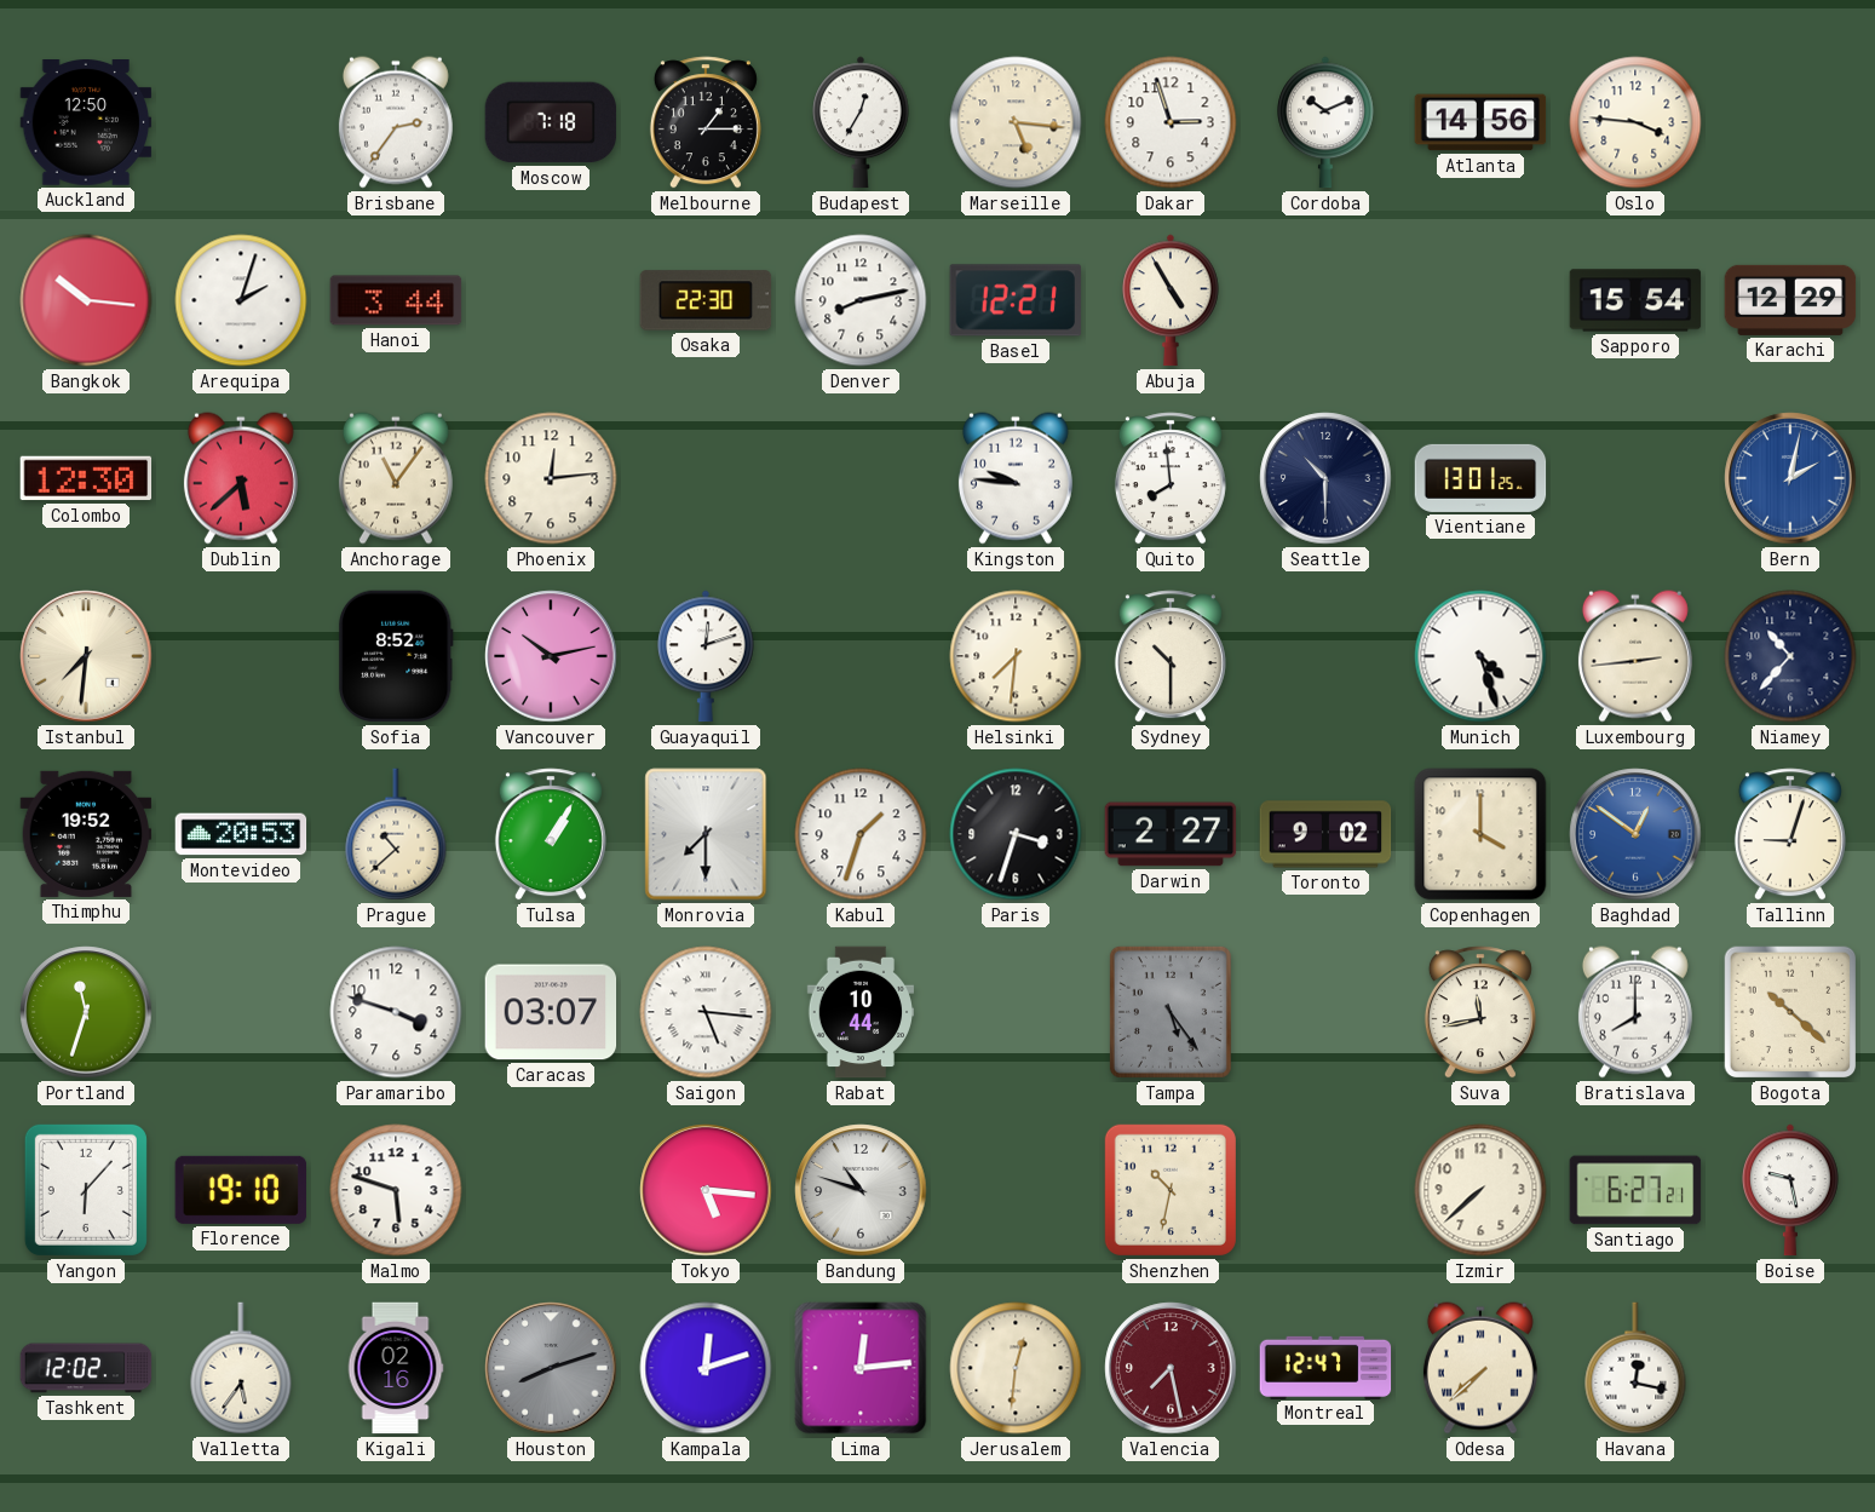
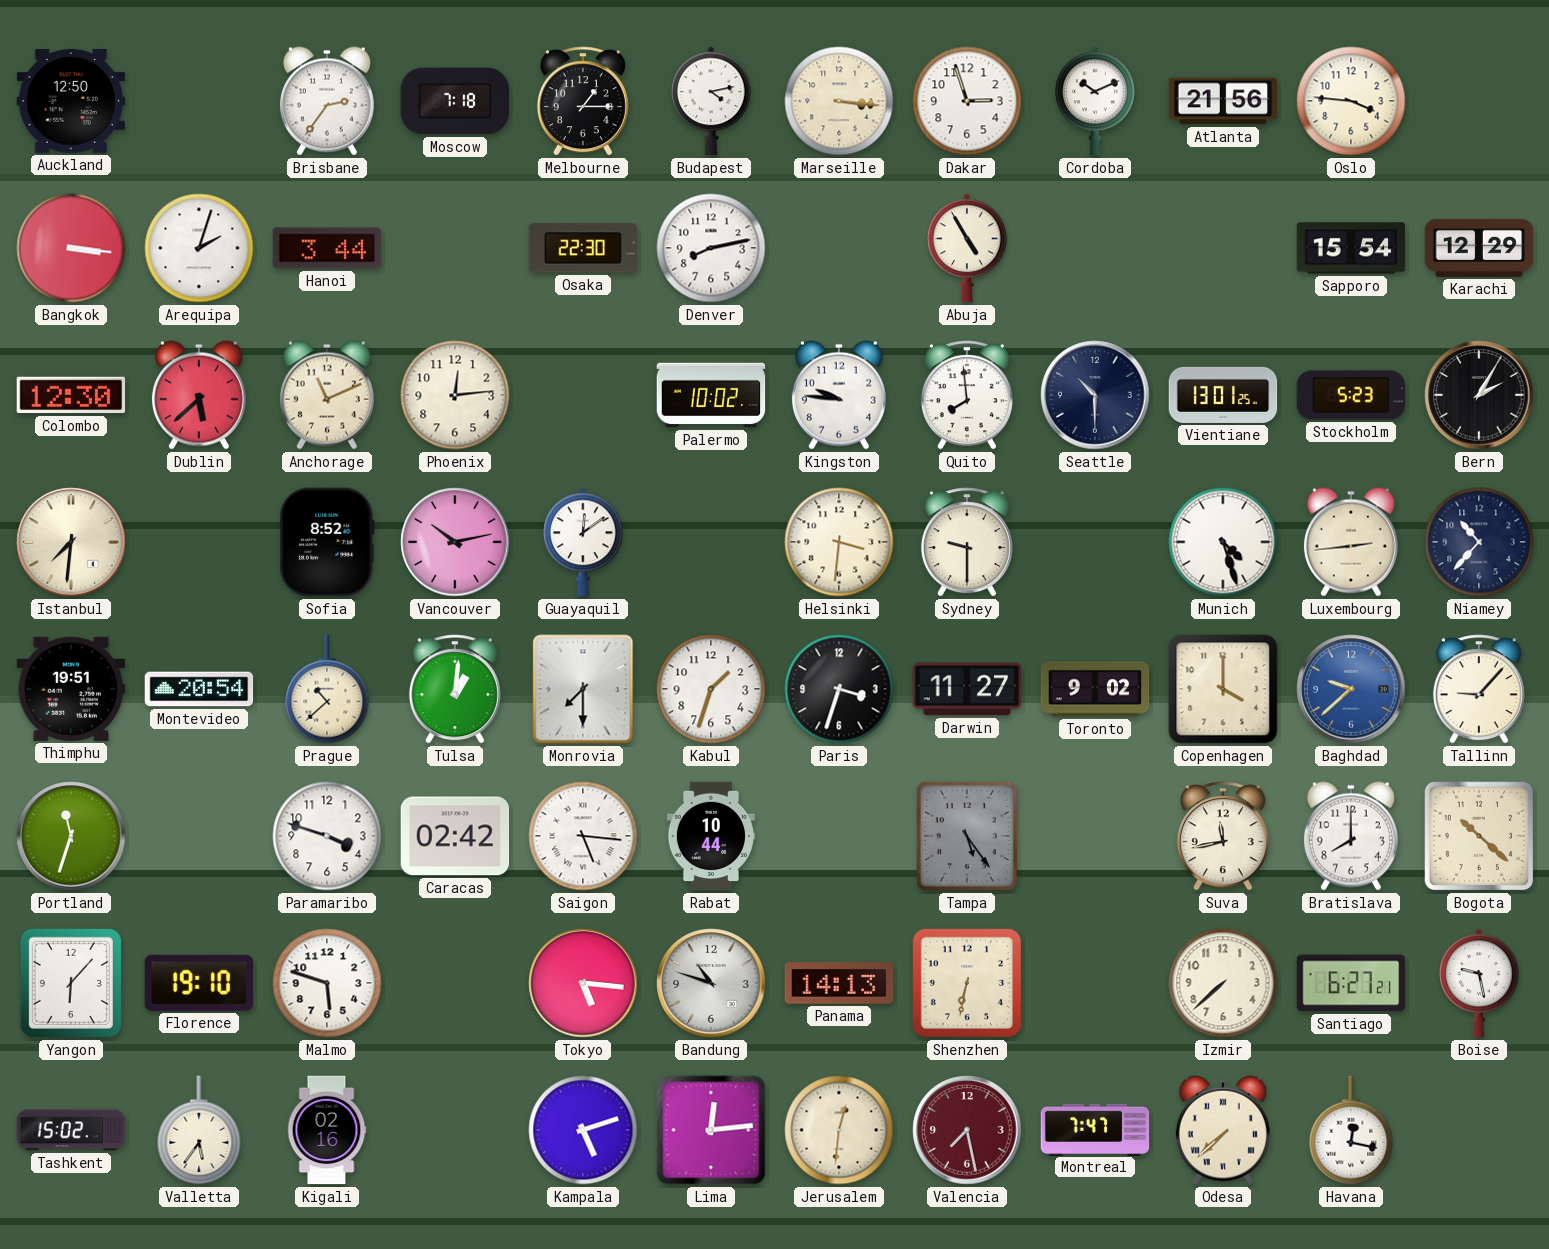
Budapest: 12:35 -> 4:13
Marseille: 5:16 -> 3:16
Atlanta: 14:56 -> 21:56
Bangkok: 10:16 -> 3:16
Basel: 12:21 -> none
Anchorage: 11:06 -> 11:11
Palermo: none -> 10:02
Stockholm: none -> 5:23
Bern: 2:02 -> 2:05
Bern dial: blue -> black
Guayaquil: 12:12 -> 12:09
Helsinki: 7:31 -> 3:31
Sydney: 10:30 -> 9:30
Thimphu: 19:52 -> 19:51
Montevideo: 20:53 -> 20:54
Tulsa: 1:05 -> 1:01
Darwin: 2:27 -> 11:27
Baghdad: 12:51 -> 9:38
Tallinn: 9:03 -> 9:07
Caracas: 03:07 -> 02:42
Panama: none -> 14:13
Shenzhen: 10:32 -> 6:32
Tashkent: 12:02 -> 15:02
Houston: 8:12 -> none
Kampala: 12:12 -> 5:12
Montreal: 12:47 -> 7:47
